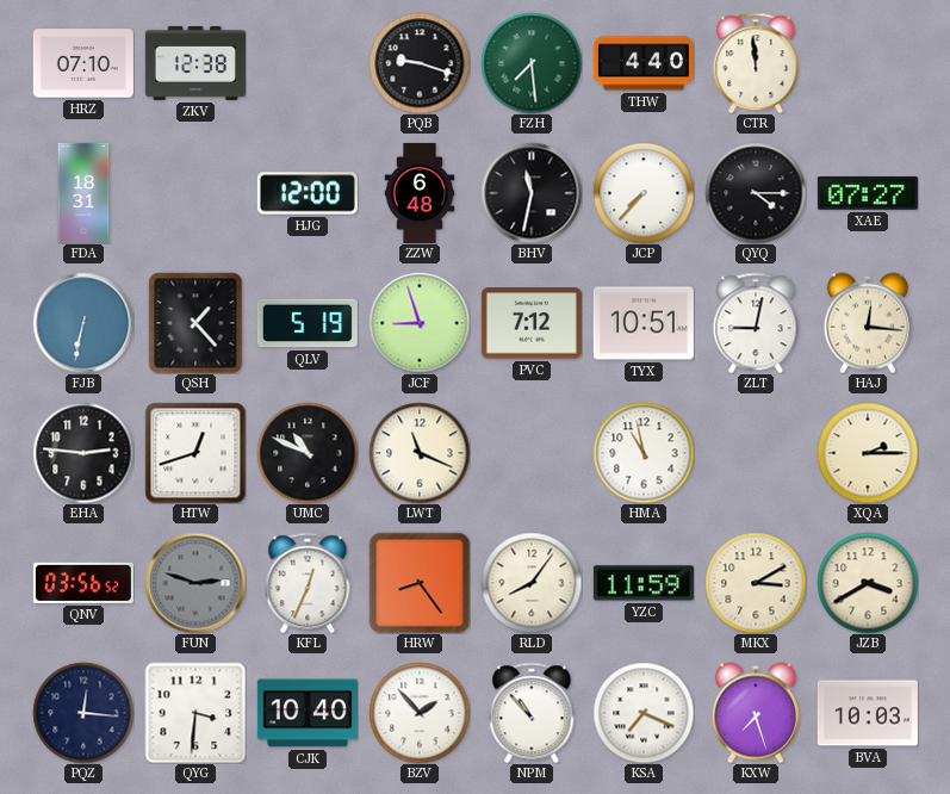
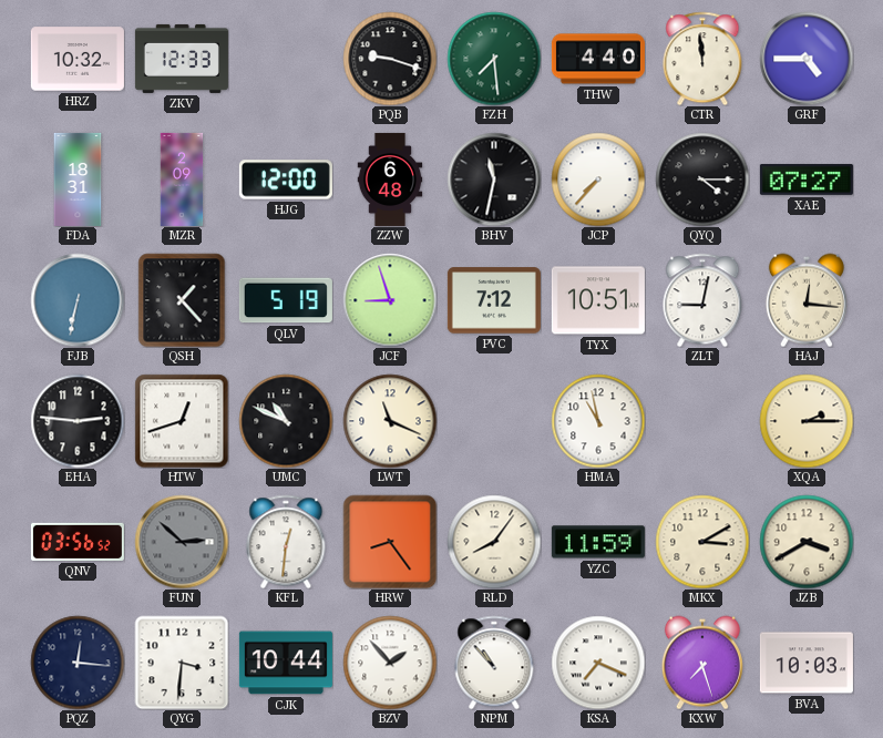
HRZ: 07:10 -> 10:32
ZKV: 12:38 -> 12:33
GRF: none -> 4:45
MZR: none -> 2:09
FUN: 2:48 -> 2:52
KFL: 12:34 -> 12:31
CJK: 10:40 -> 10:44
